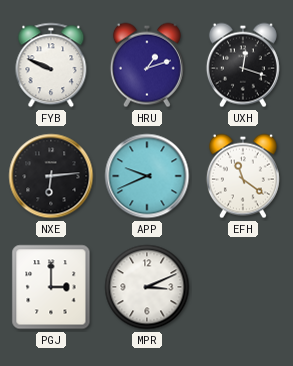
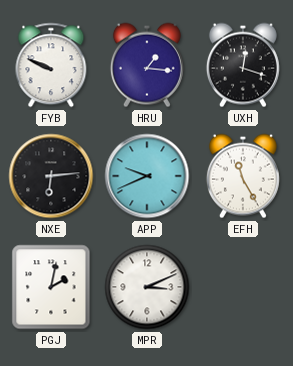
HRU: 1:12 -> 1:16
EFH: 11:21 -> 11:25
PGJ: 3:00 -> 2:02
